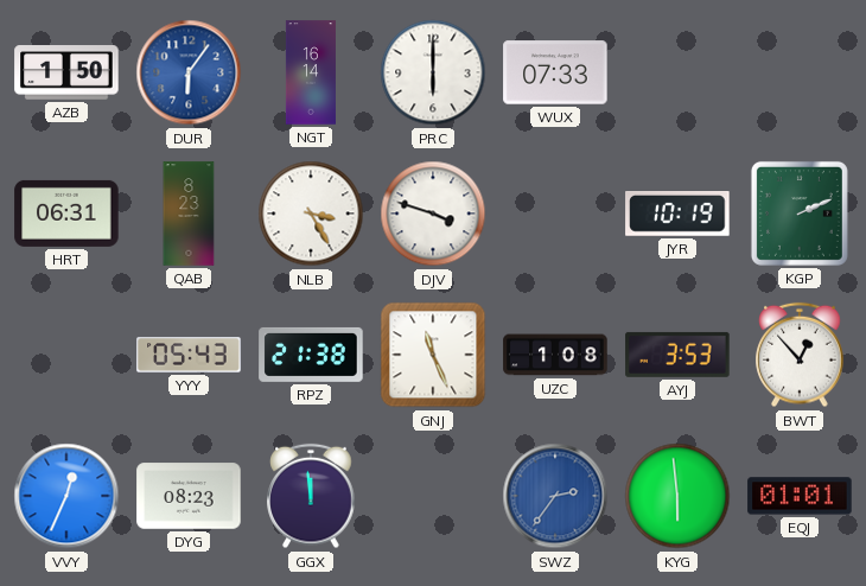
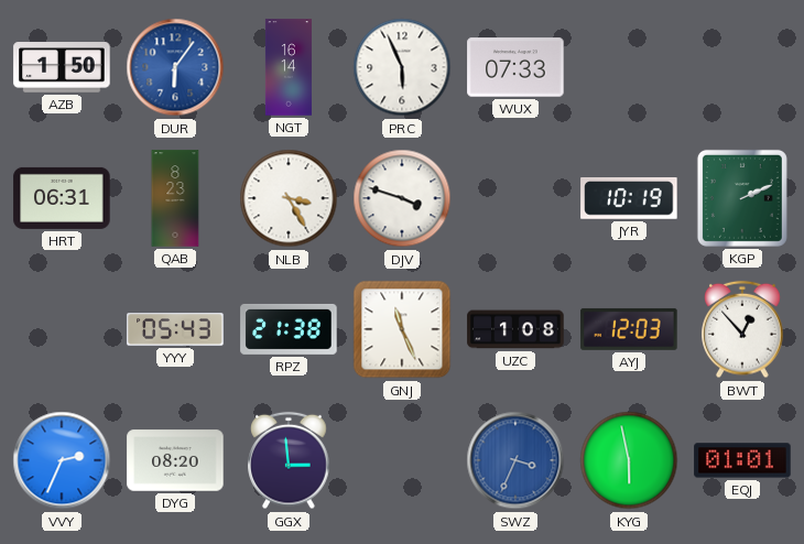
PRC: 6:00 -> 5:56
AYJ: 3:53 -> 12:03
VVY: 12:34 -> 2:34
DYG: 08:23 -> 08:20
GGX: 11:59 -> 2:59
SWZ: 2:36 -> 3:34
KYG: 5:59 -> 5:58
